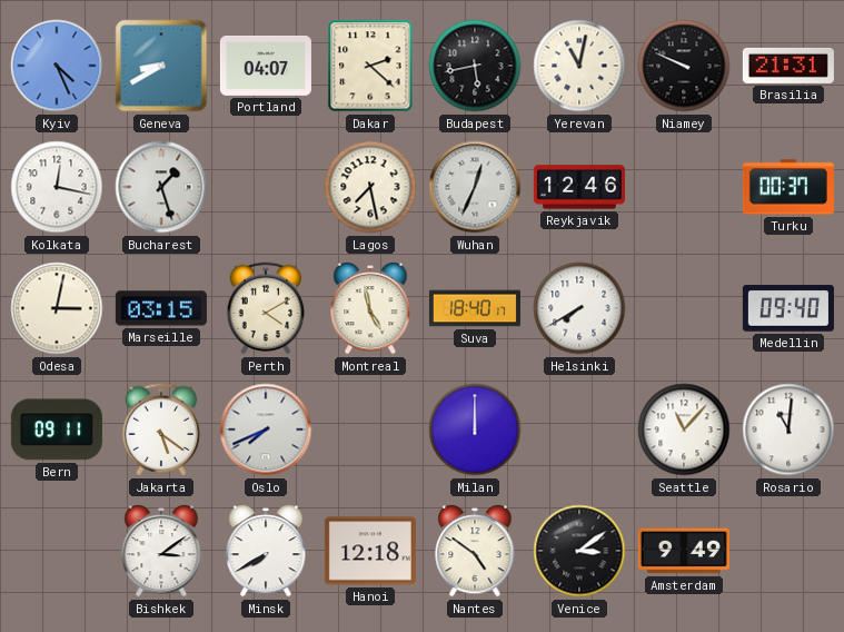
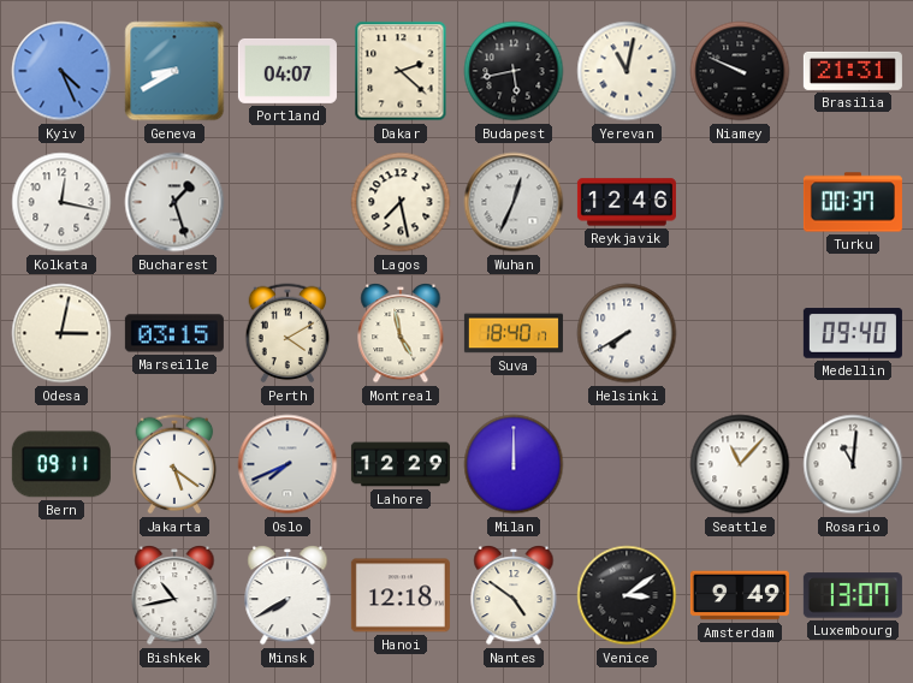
Lahore: none -> 12:29
Bishkek: 3:09 -> 10:43
Luxembourg: none -> 13:07
